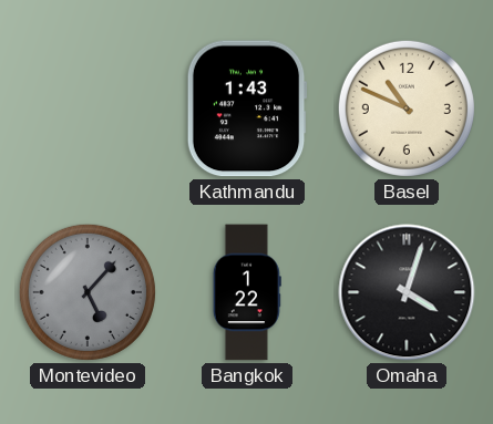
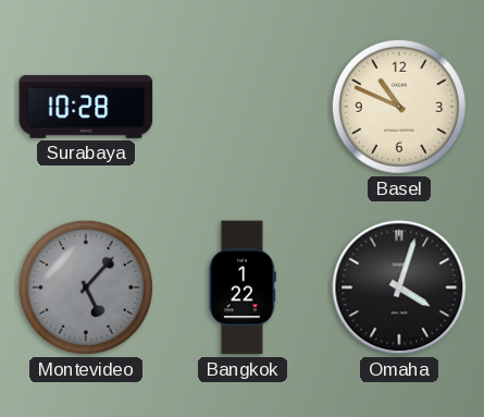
Surabaya: none -> 10:28
Kathmandu: 1:43 -> none
